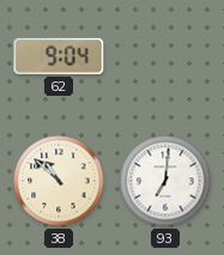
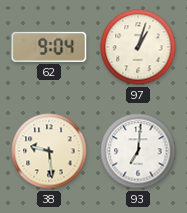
97: none -> 1:03
38: 10:52 -> 9:29
